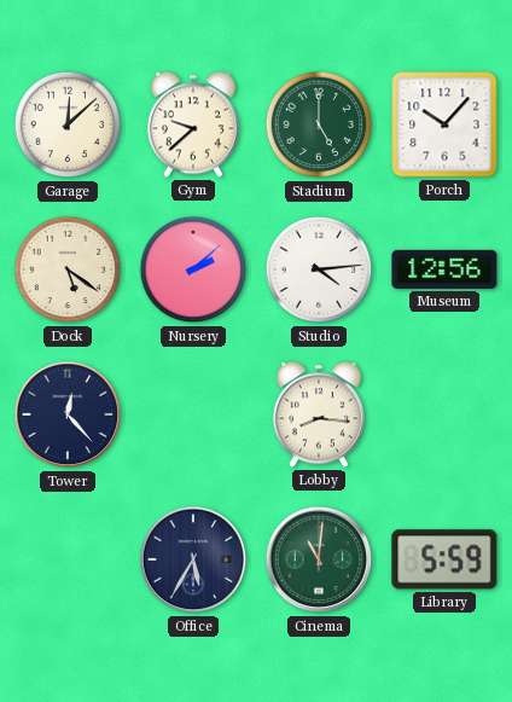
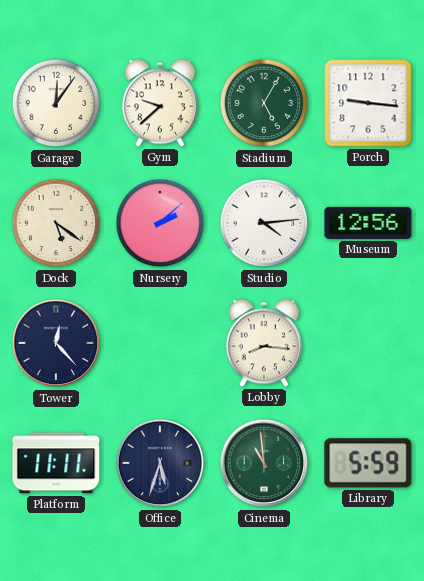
Garage: 12:08 -> 12:06
Stadium: 5:00 -> 5:05
Porch: 10:07 -> 9:16
Platform: none -> 11:11
Office: 5:35 -> 5:33
Cinema: 11:01 -> 10:59
